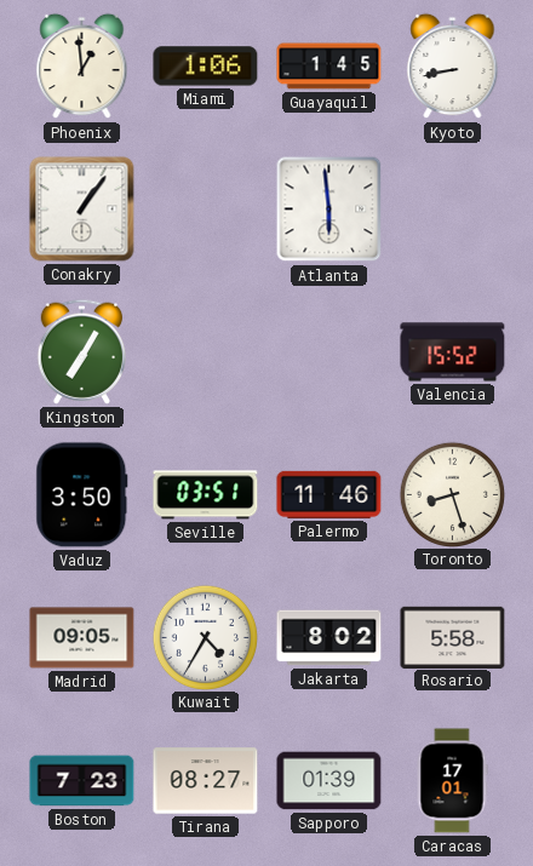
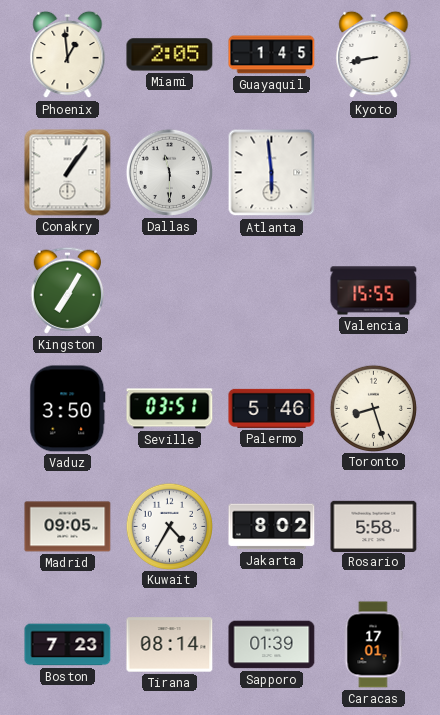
Miami: 1:06 -> 2:05
Dallas: none -> 11:30
Valencia: 15:52 -> 15:55
Palermo: 11:46 -> 5:46
Tirana: 08:27 -> 08:14
